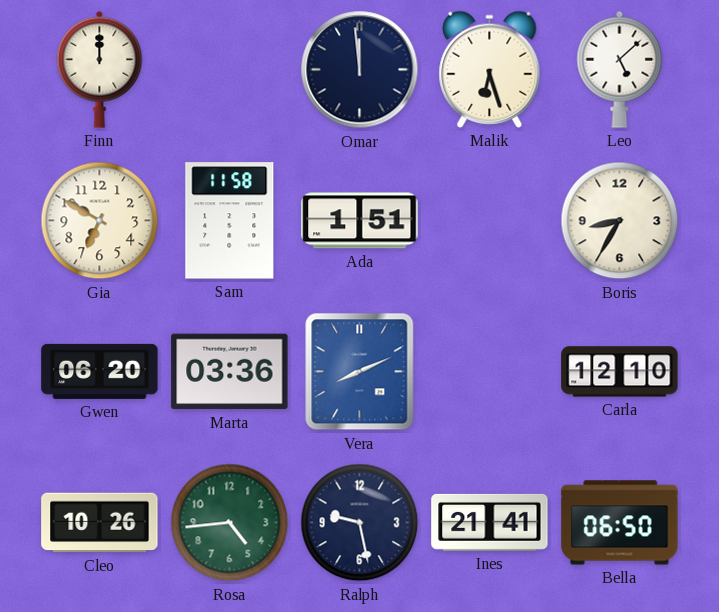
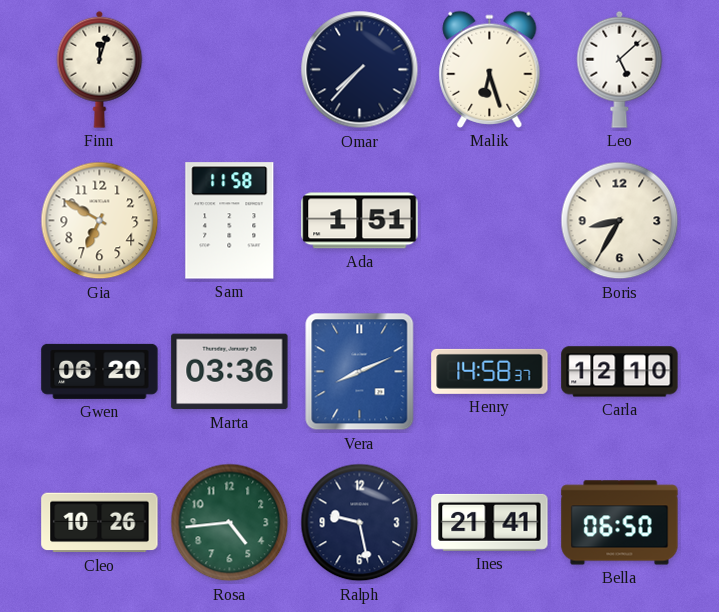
Finn: 12:00 -> 12:03
Omar: 11:59 -> 7:37
Henry: none -> 14:58
